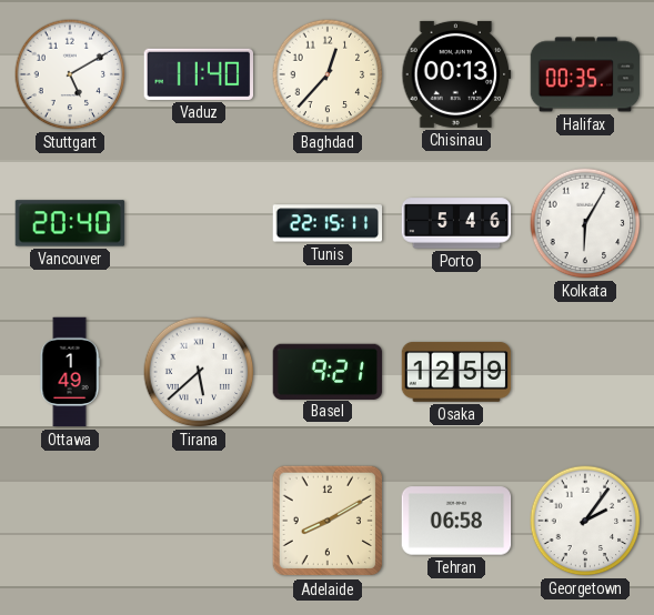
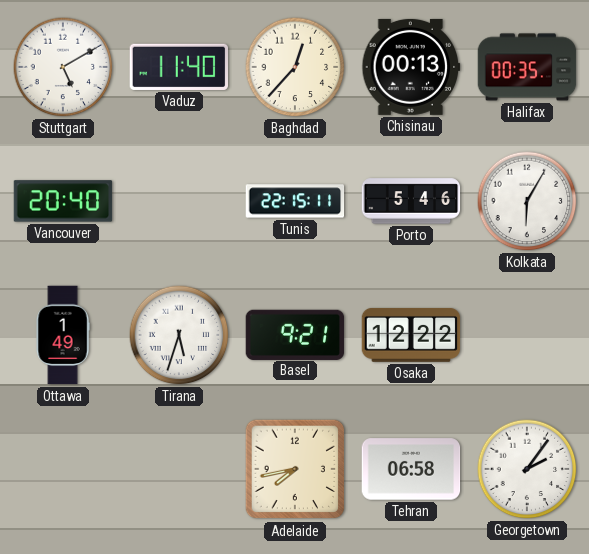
Tirana: 5:38 -> 5:33
Osaka: 12:59 -> 12:22
Adelaide: 8:10 -> 7:43
